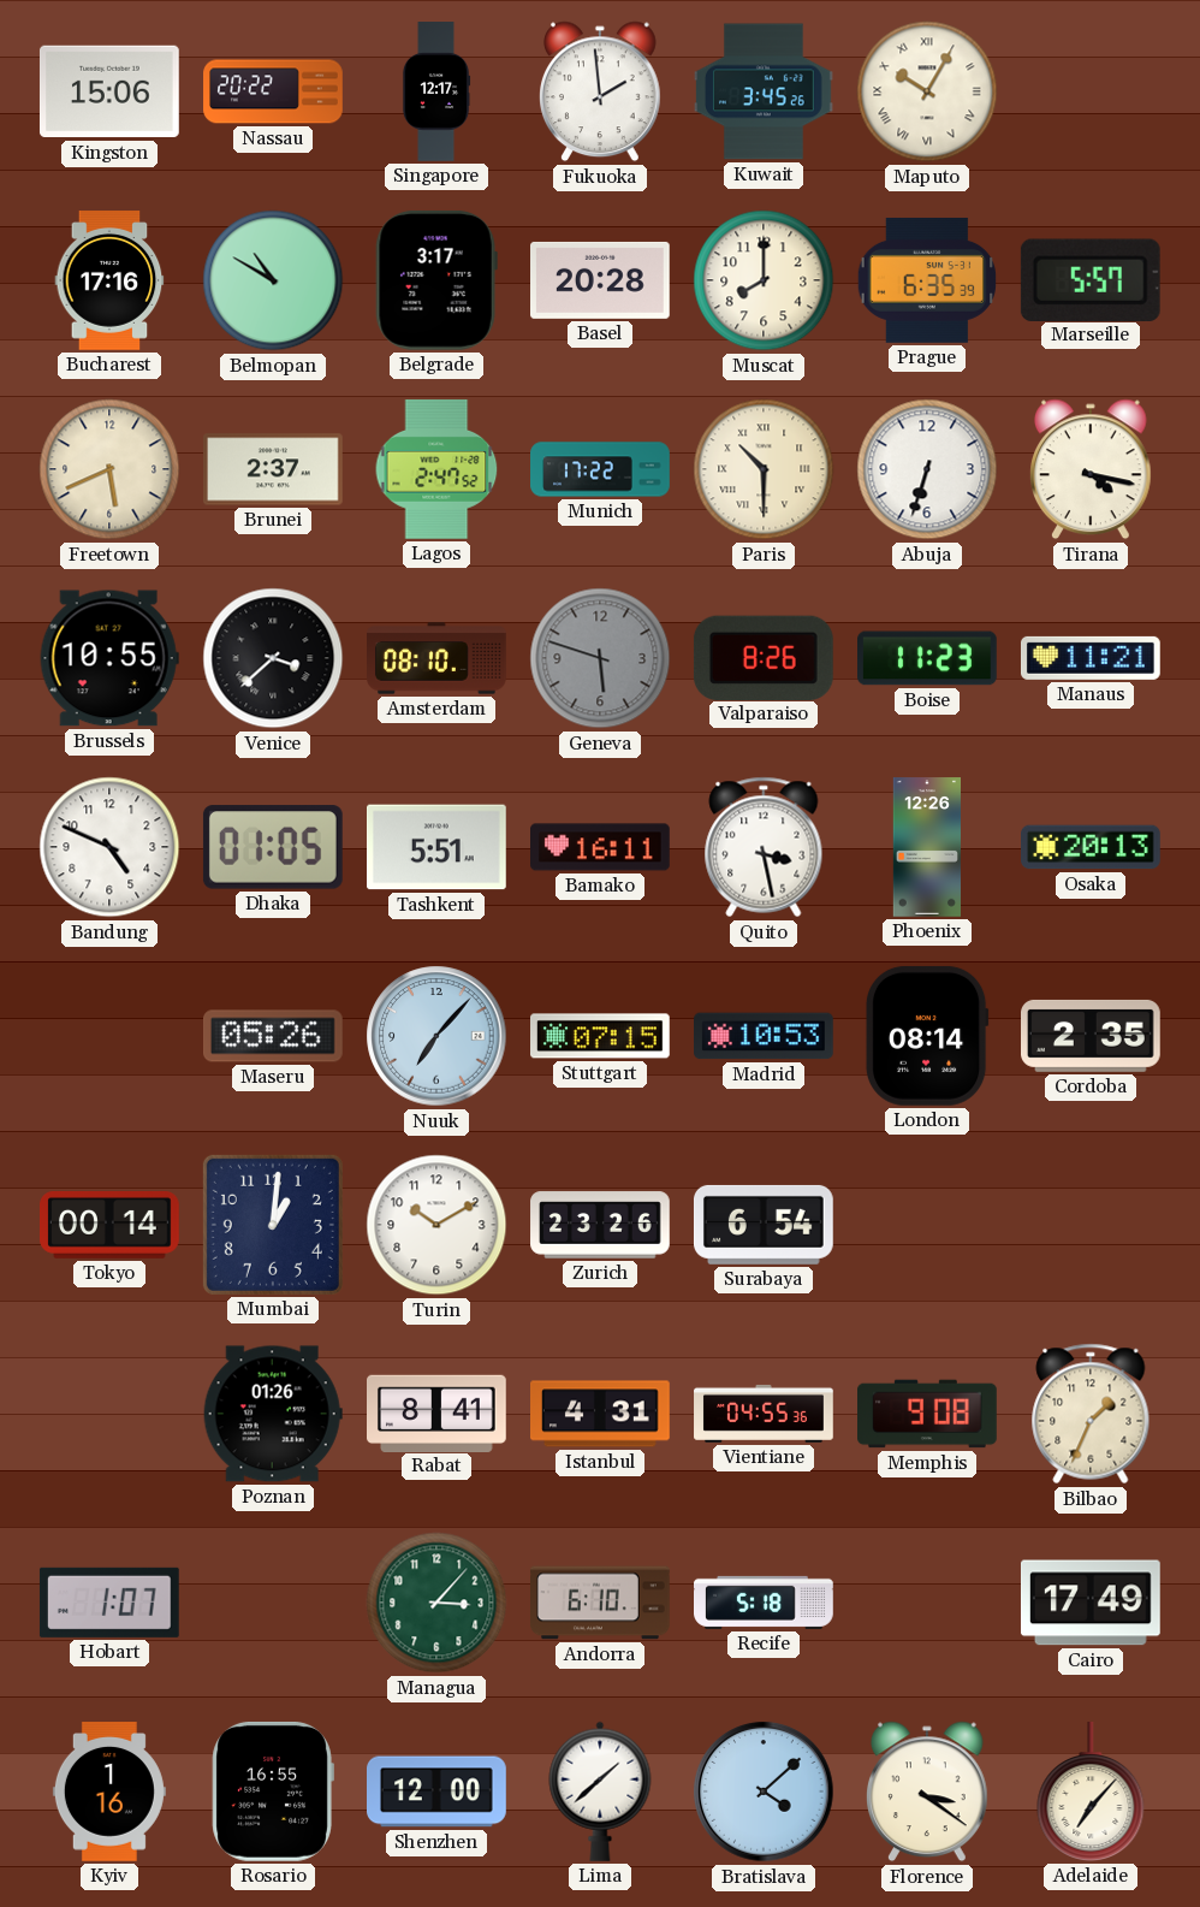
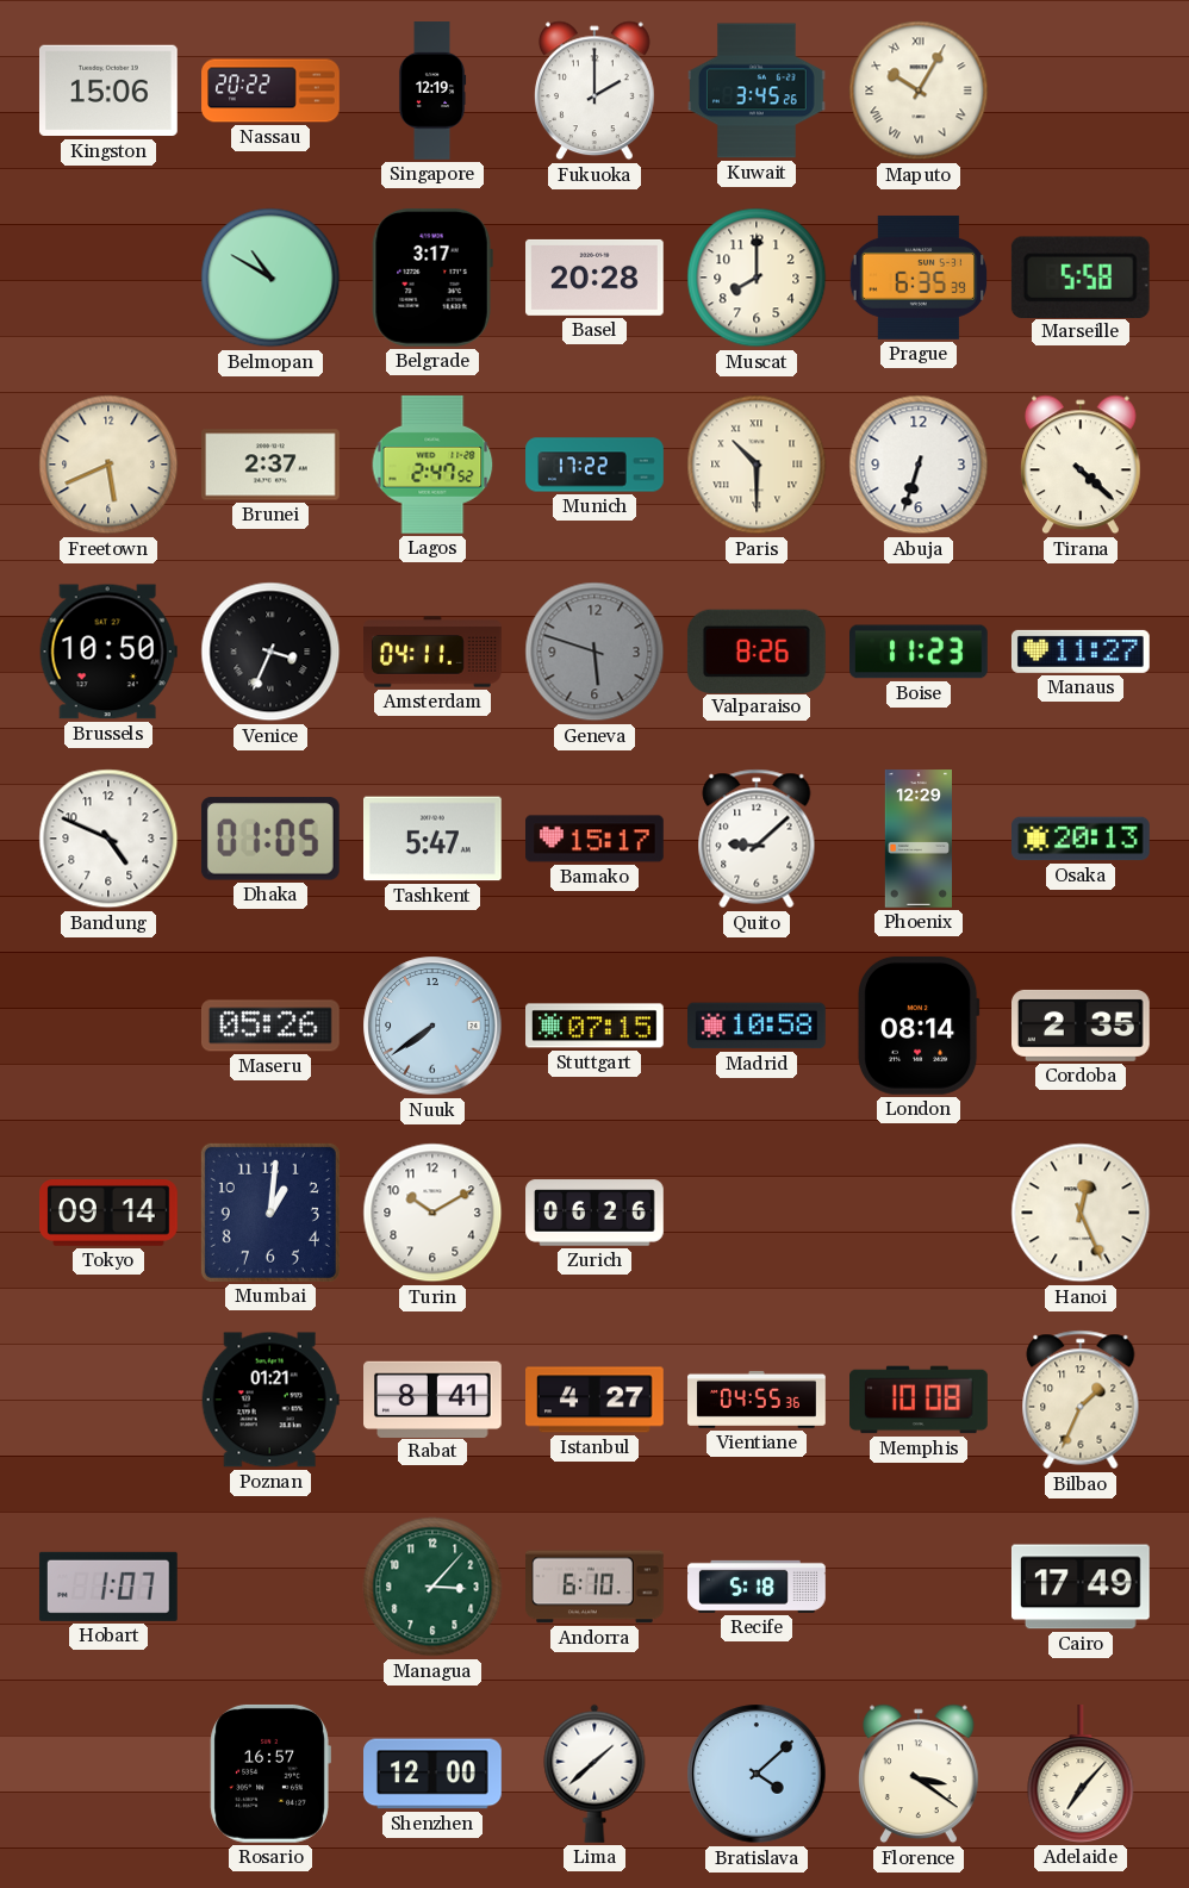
Singapore: 12:17 -> 12:19
Fukuoka: 1:59 -> 2:00
Bucharest: 17:16 -> none
Marseille: 5:57 -> 5:58
Tirana: 4:17 -> 4:22
Brussels: 10:55 -> 10:50
Venice: 3:38 -> 3:34
Amsterdam: 08:10 -> 04:11
Manaus: 11:21 -> 11:27
Tashkent: 5:51 -> 5:47
Bamako: 16:11 -> 15:17
Quito: 3:28 -> 9:08
Phoenix: 12:26 -> 12:29
Nuuk: 7:07 -> 7:39
Madrid: 10:53 -> 10:58
Tokyo: 00:14 -> 09:14
Zurich: 23:26 -> 06:26
Surabaya: 6:54 -> none
Hanoi: none -> 12:26
Poznan: 01:26 -> 01:21
Istanbul: 4:31 -> 4:27
Memphis: 9:08 -> 10:08
Kyiv: 1:16 -> none
Rosario: 16:55 -> 16:57
